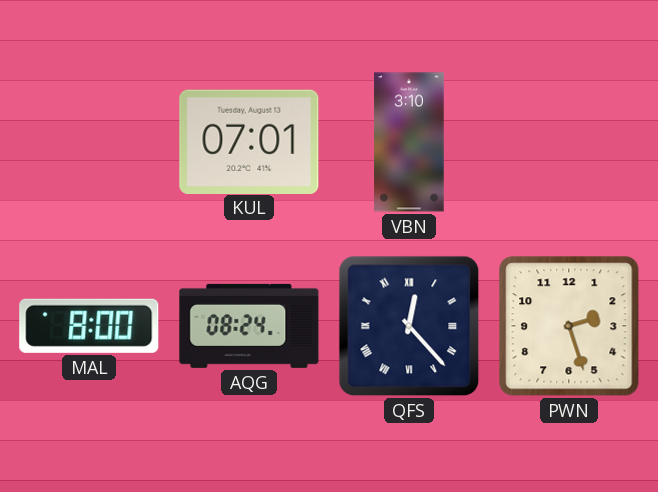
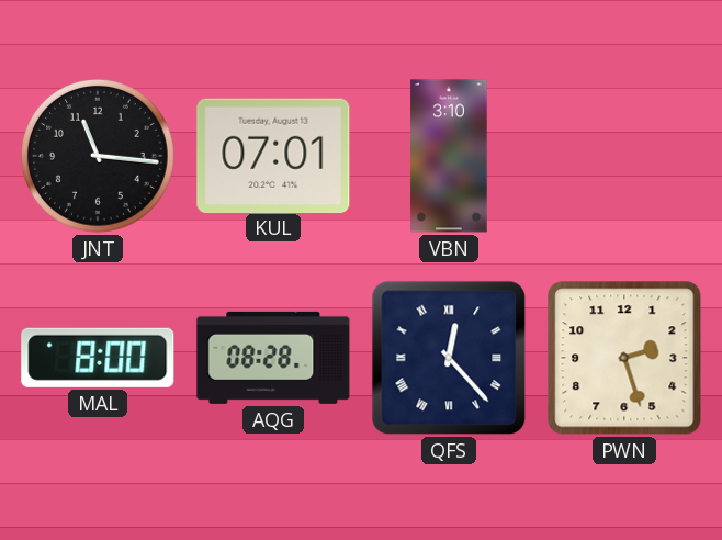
JNT: none -> 11:16
AQG: 08:24 -> 08:28
